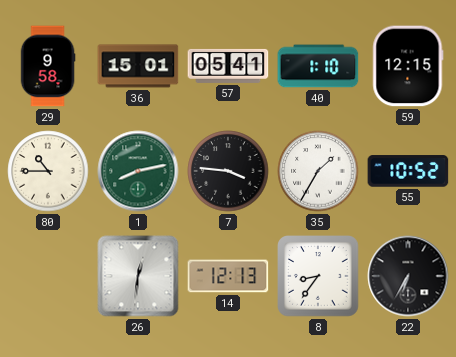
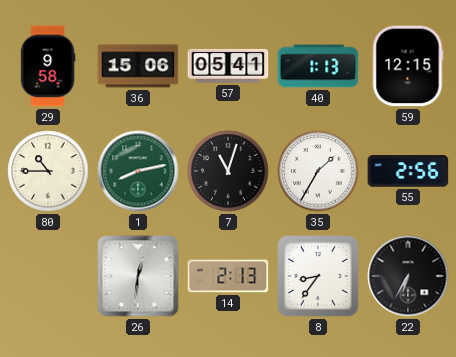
36: 15:01 -> 15:06
40: 1:10 -> 1:13
7: 3:46 -> 11:03
55: 10:52 -> 2:56
14: 12:13 -> 2:13
